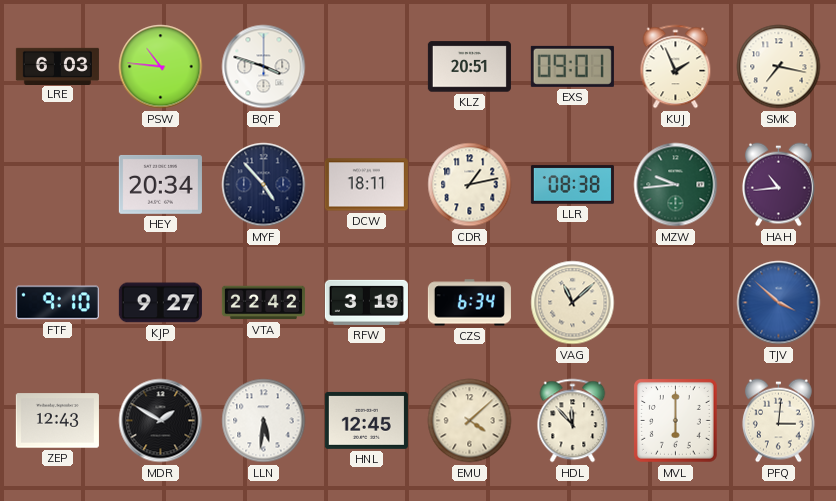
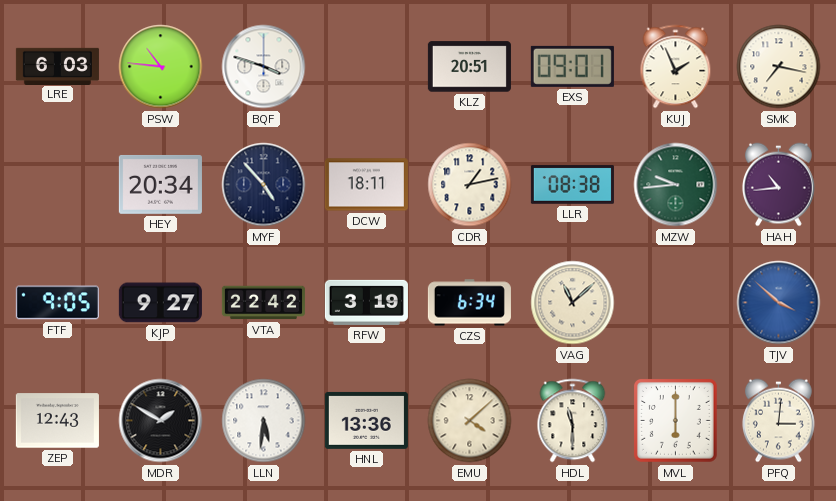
FTF: 9:10 -> 9:05
HNL: 12:45 -> 13:36
HDL: 11:53 -> 11:30
